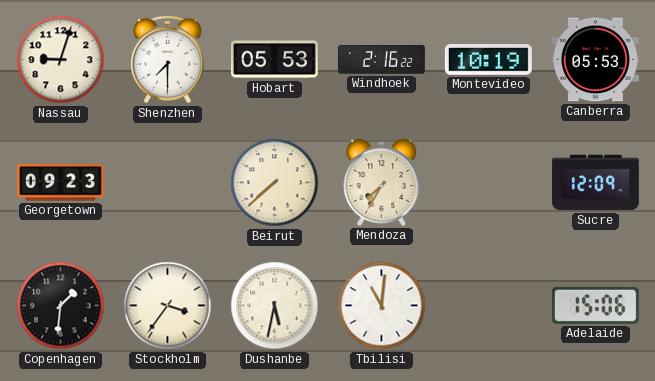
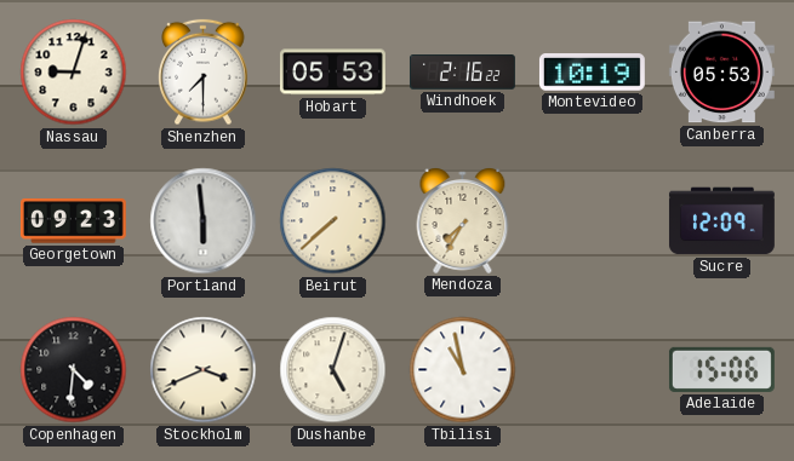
Portland: none -> 5:59
Copenhagen: 1:31 -> 4:31
Stockholm: 3:36 -> 3:41
Dushanbe: 5:32 -> 5:03
Tbilisi: 11:01 -> 10:58
